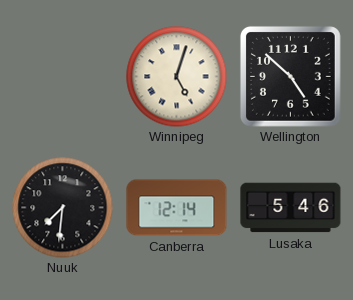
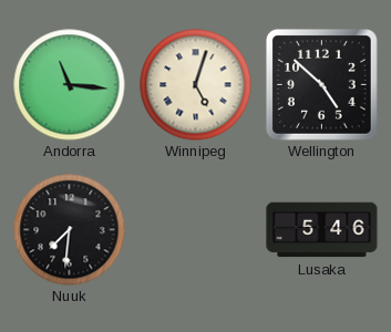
Andorra: none -> 11:16
Canberra: 12:14 -> none
